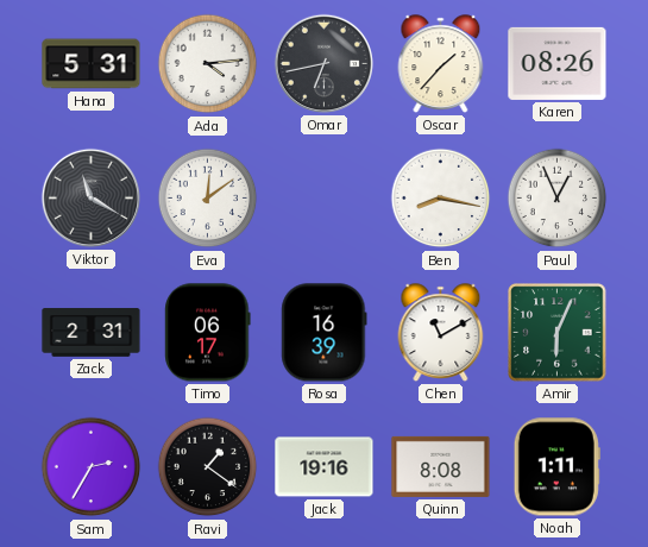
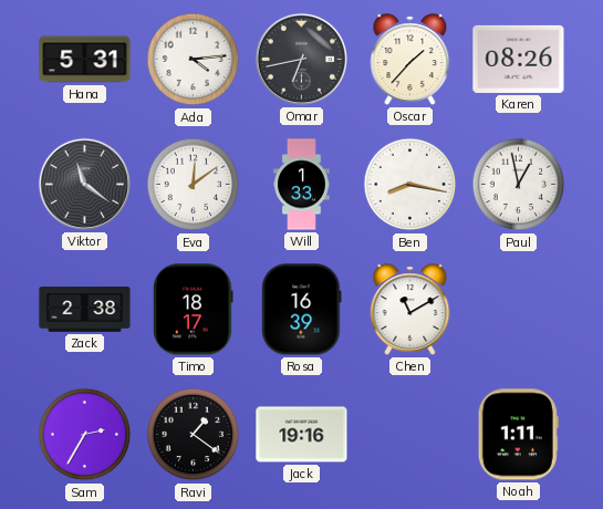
Viktor: 11:20 -> 11:21
Will: none -> 1:33
Paul: 12:56 -> 12:58
Zack: 2:31 -> 2:38
Timo: 06:17 -> 18:17
Amir: 6:04 -> none
Quinn: 8:08 -> none
